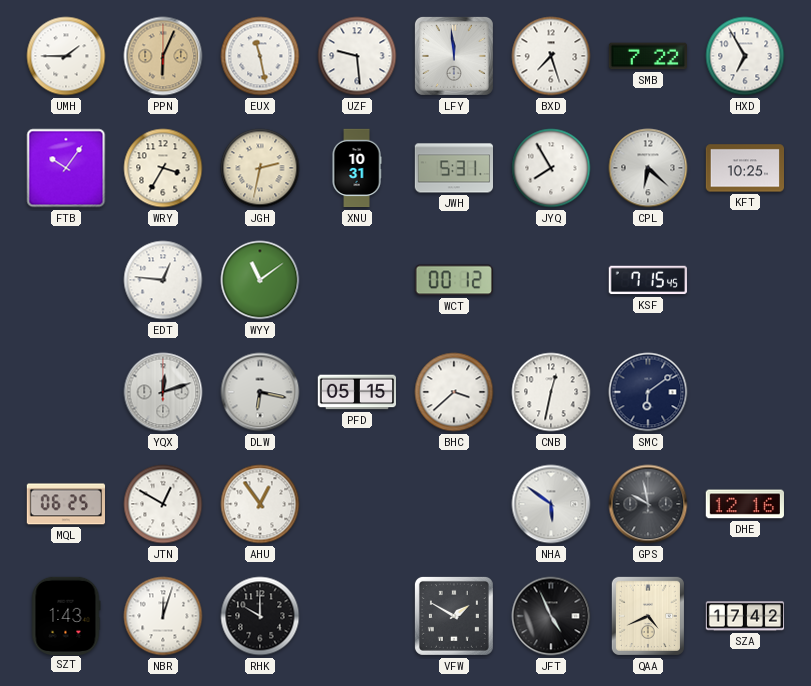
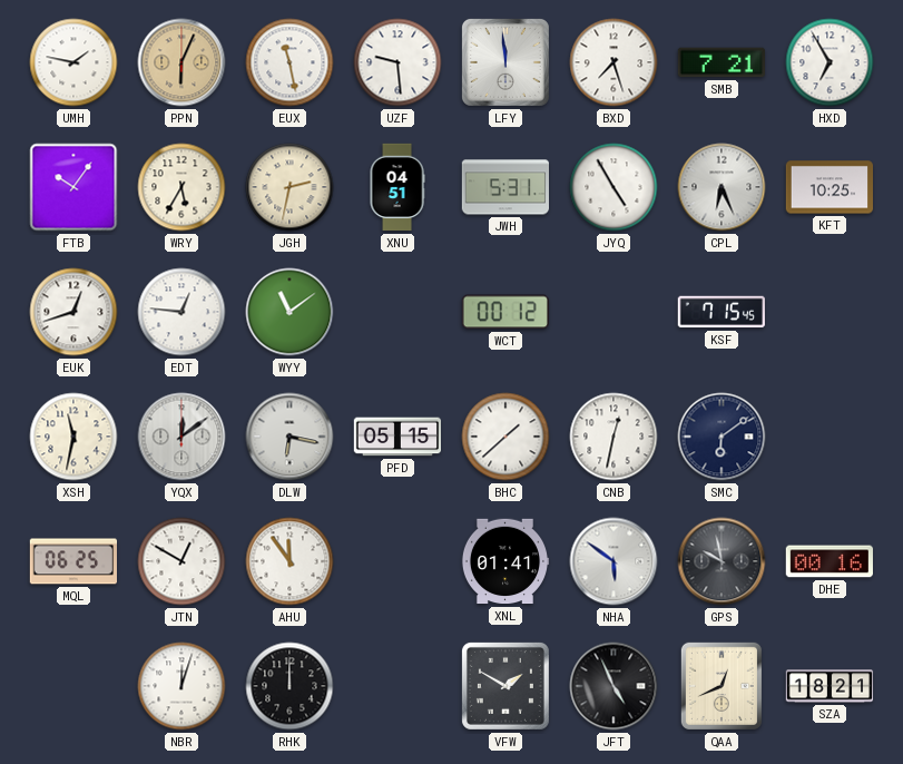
UMH: 1:45 -> 1:47
SMB: 7:22 -> 7:21
WRY: 3:35 -> 5:35
XNU: 10:31 -> 04:51
JYQ: 7:55 -> 4:55
CPL: 6:22 -> 6:26
EUK: none -> 12:42
XSH: none -> 11:32
YQX: 12:12 -> 12:09
BHC: 3:38 -> 1:38
AHU: 12:54 -> 11:54
XNL: none -> 01:41
DHE: 12:16 -> 00:16
SZT: 1:43 -> none
RHK: 10:00 -> 12:00
QAA: 4:41 -> 12:41
SZA: 17:42 -> 18:21
